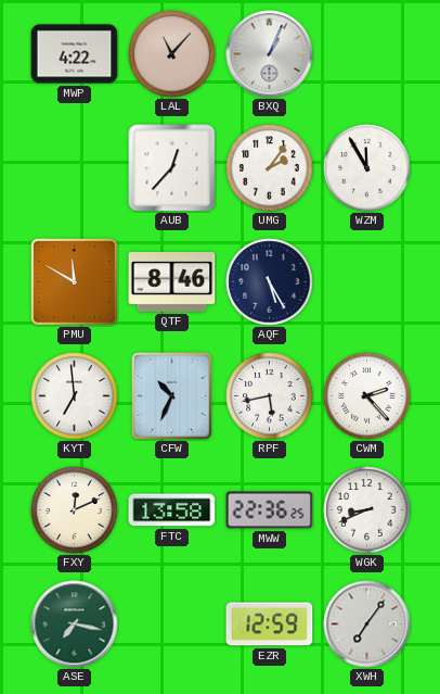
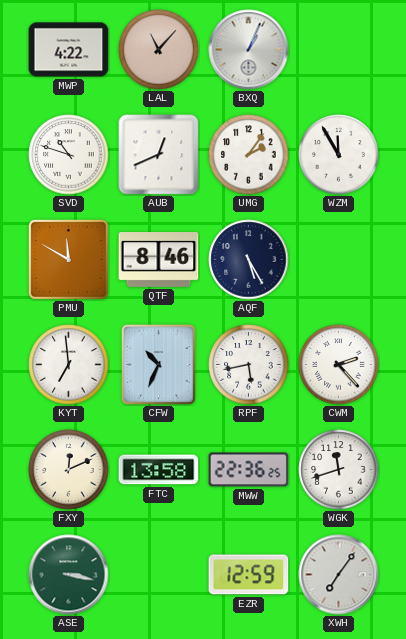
SVD: none -> 10:48
AUB: 12:37 -> 12:41
WGK: 8:41 -> 11:42
ASE: 7:17 -> 3:17
